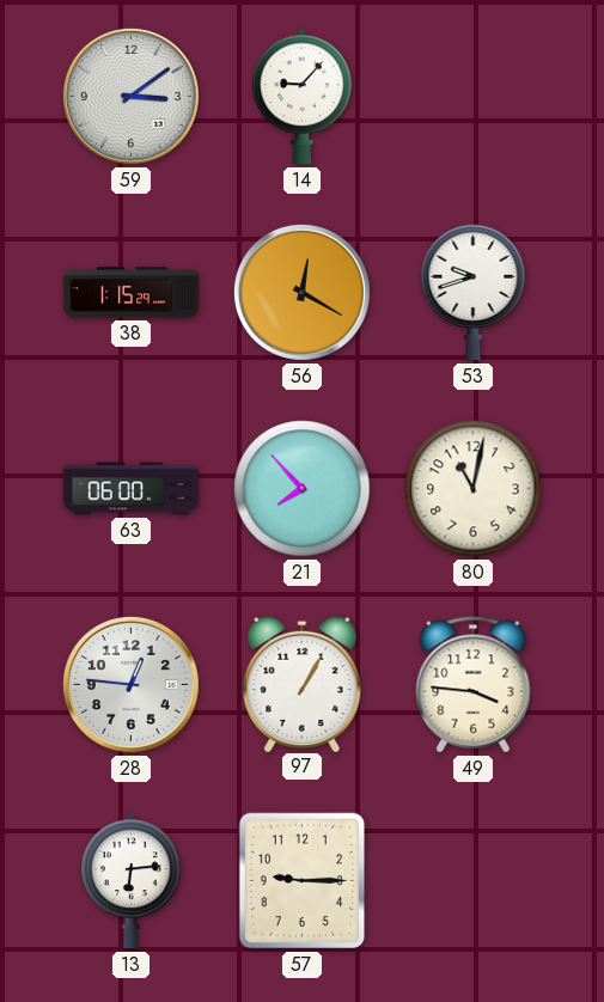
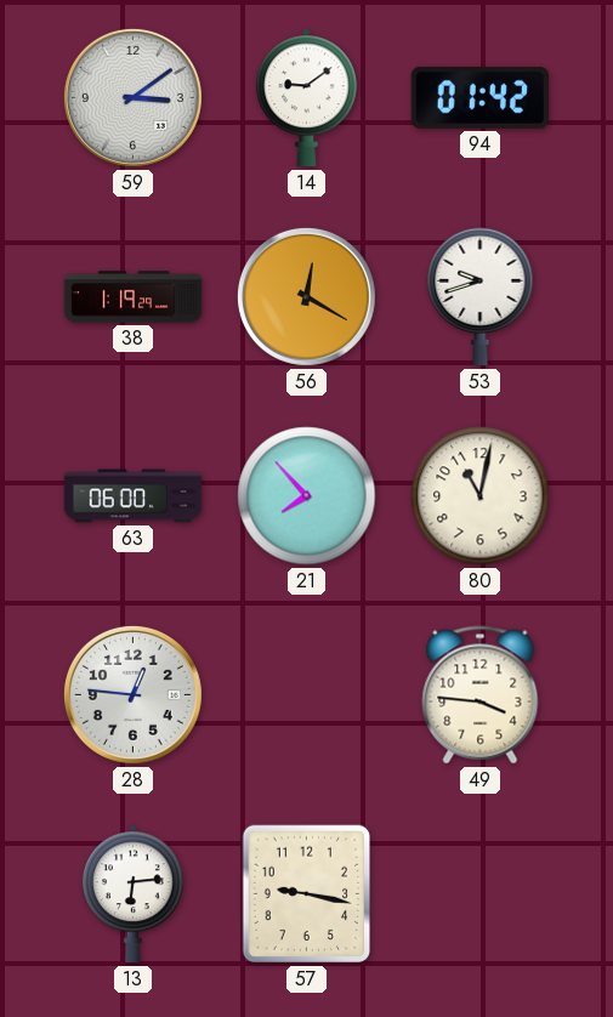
14: 9:07 -> 9:09
94: none -> 01:42
38: 1:15 -> 1:19
97: 1:05 -> none
57: 9:15 -> 9:17
